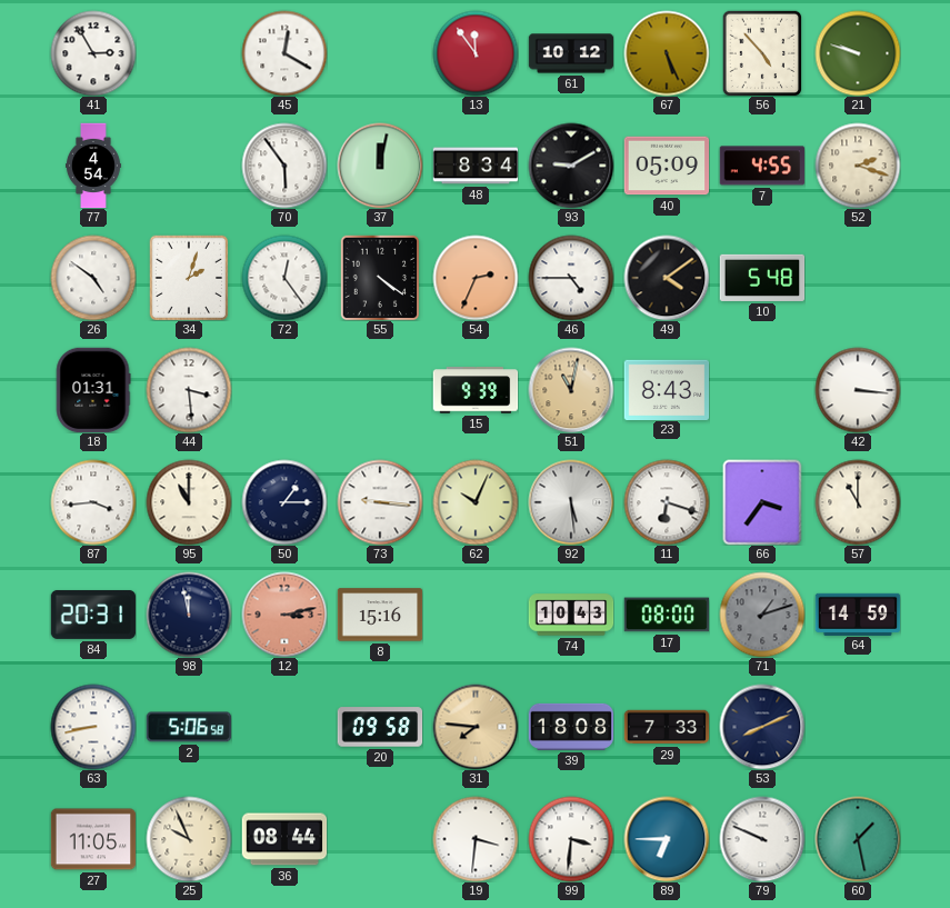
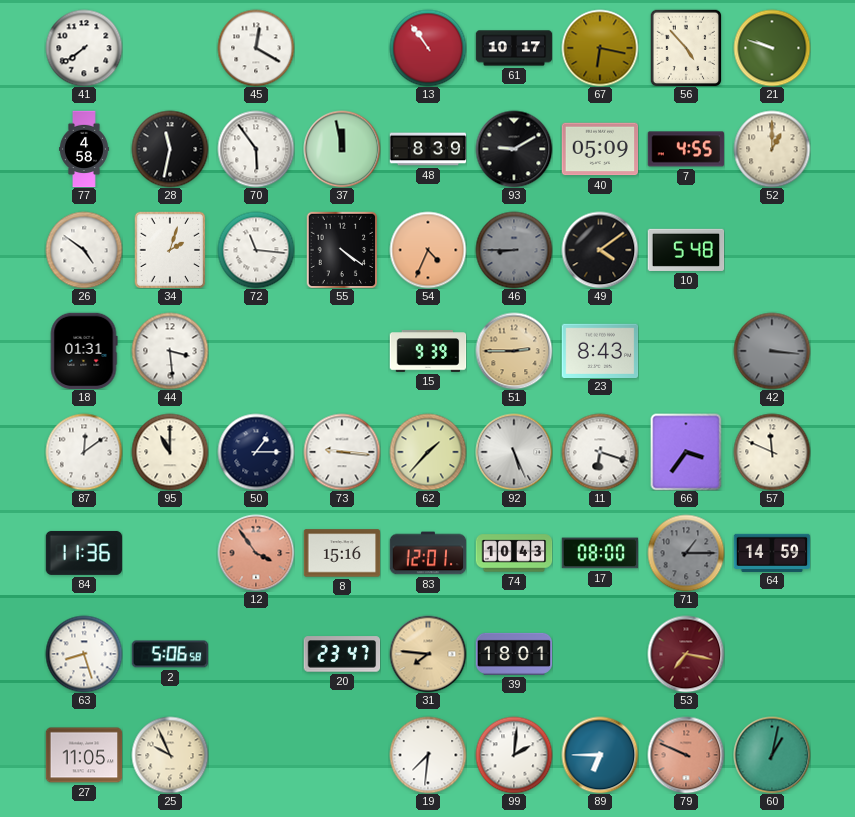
41: 2:55 -> 7:39
13: 11:54 -> 10:54
61: 10:12 -> 10:17
67: 5:26 -> 6:17
77: 4:54 -> 4:58
28: none -> 11:32
37: 12:02 -> 11:58
48: 8:34 -> 8:39
52: 2:18 -> 1:00
72: 12:24 -> 11:16
54: 2:34 -> 4:34
46: 4:45 -> 8:45
46 dial: white -> grey
51: 11:02 -> 2:45
42 dial: white -> grey
87: 3:44 -> 12:09
62: 10:04 -> 1:37
92: 5:29 -> 5:26
57: 11:00 -> 11:49
84: 20:31 -> 11:36
98: 11:58 -> none
12: 3:13 -> 3:54
83: none -> 12:01
71: 1:12 -> 1:15
63: 8:43 -> 8:27
20: 09:58 -> 23:47
39: 18:08 -> 18:01
29: 7:33 -> none
53: 8:11 -> 7:17
53 dial: navy -> burgundy
36: 08:44 -> none
19: 3:31 -> 7:31
99: 3:31 -> 2:01
79 dial: white -> salmon
60: 1:28 -> 1:02
